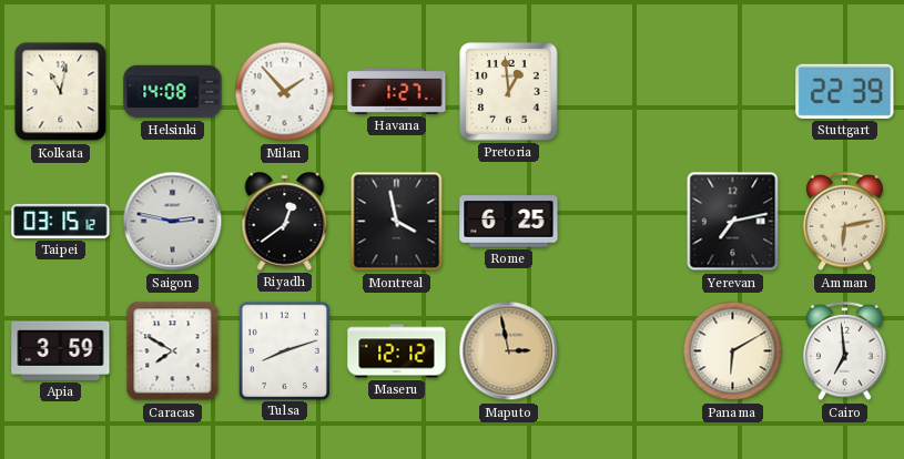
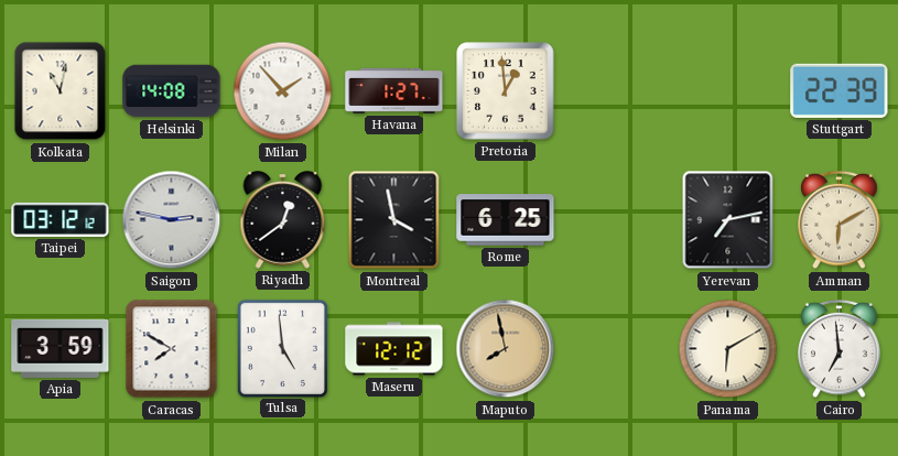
Taipei: 03:15 -> 03:12
Amman: 6:13 -> 6:10
Tulsa: 8:12 -> 4:59
Maputo: 2:58 -> 7:58
